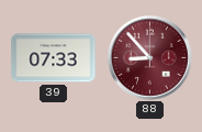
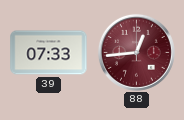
88: 8:53 -> 12:44
